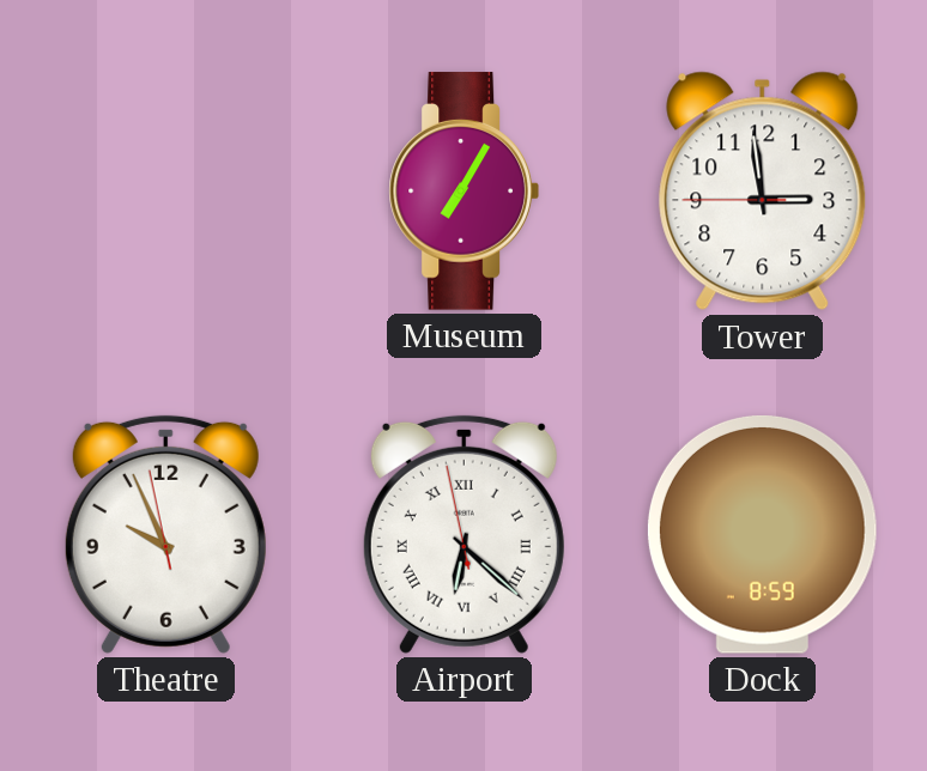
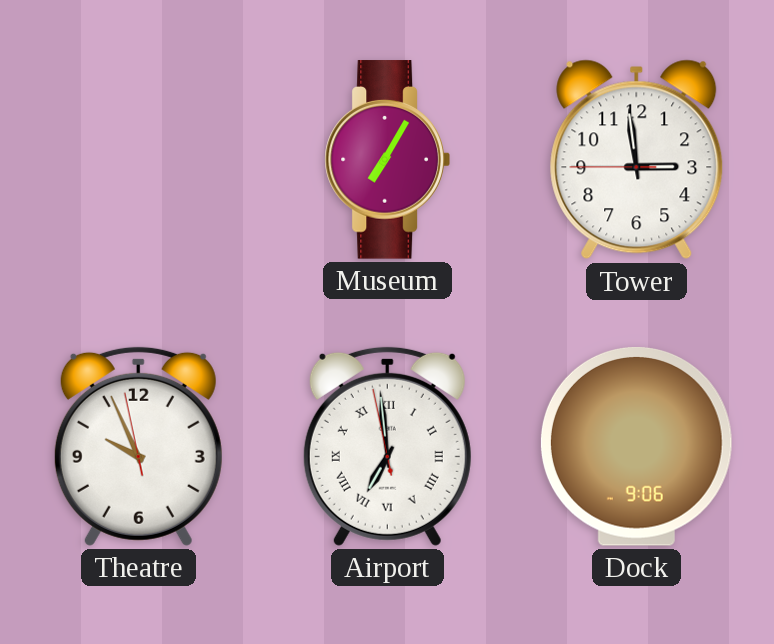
Airport: 6:21 -> 6:58
Dock: 8:59 -> 9:06
